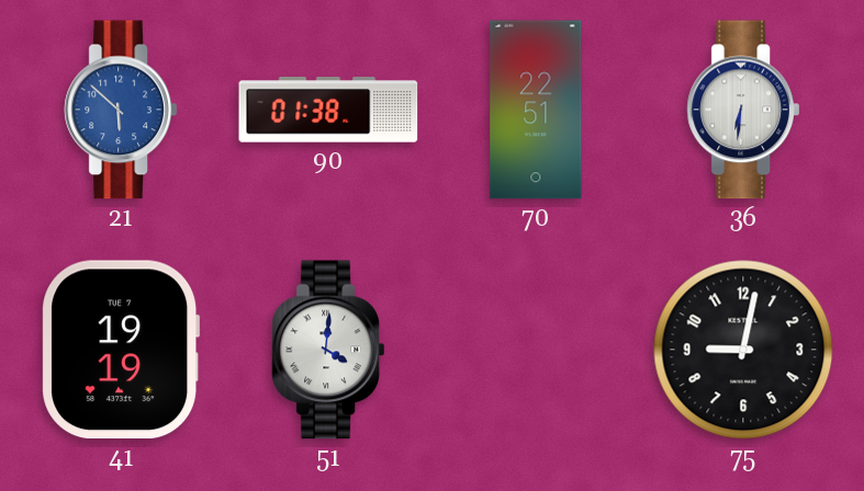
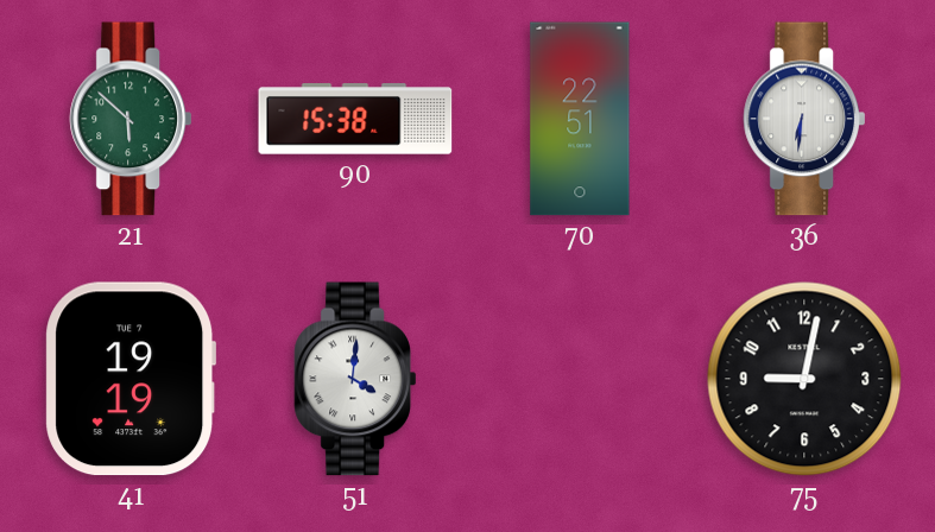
21 dial: blue -> green
90: 01:38 -> 15:38
